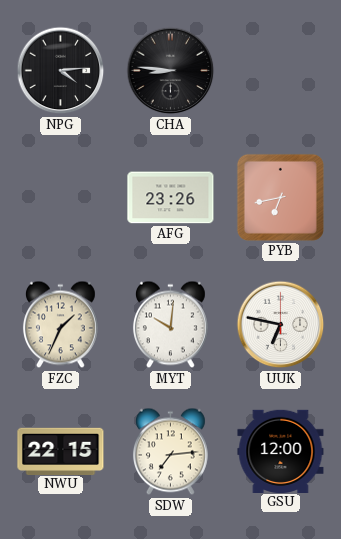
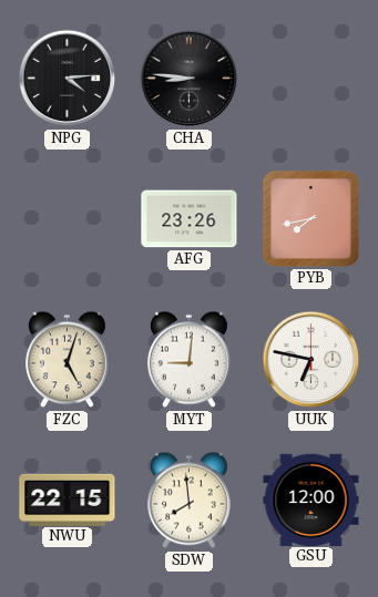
PYB: 6:43 -> 7:43
FZC: 1:34 -> 5:03
MYT: 10:01 -> 9:01
SDW: 7:14 -> 7:59
